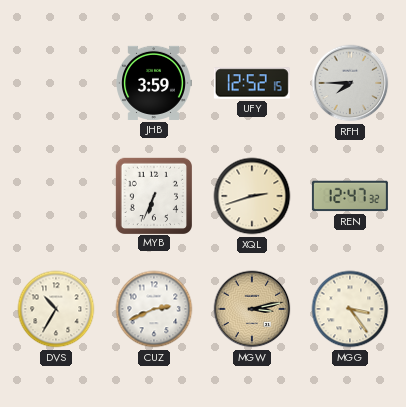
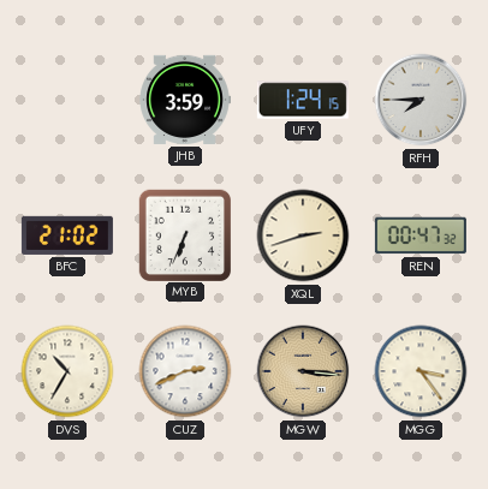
UFY: 12:52 -> 1:24
BFC: none -> 21:02
REN: 12:47 -> 00:47
MGW: 3:13 -> 3:16
